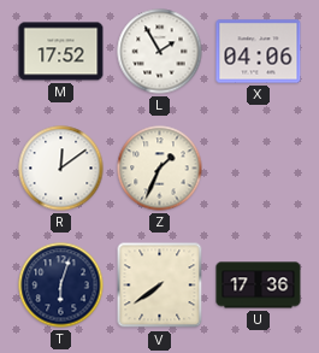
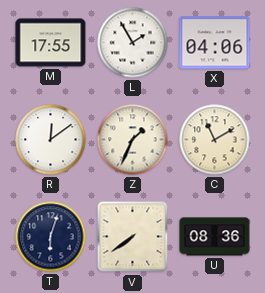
M: 17:52 -> 17:55
C: none -> 11:10
U: 17:36 -> 08:36
